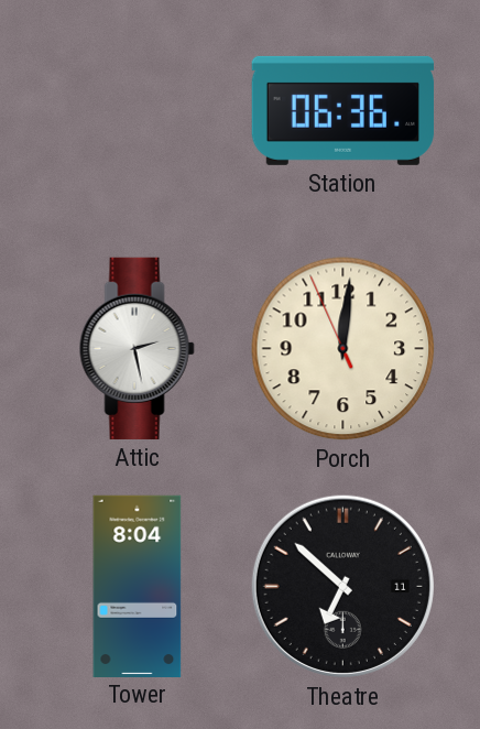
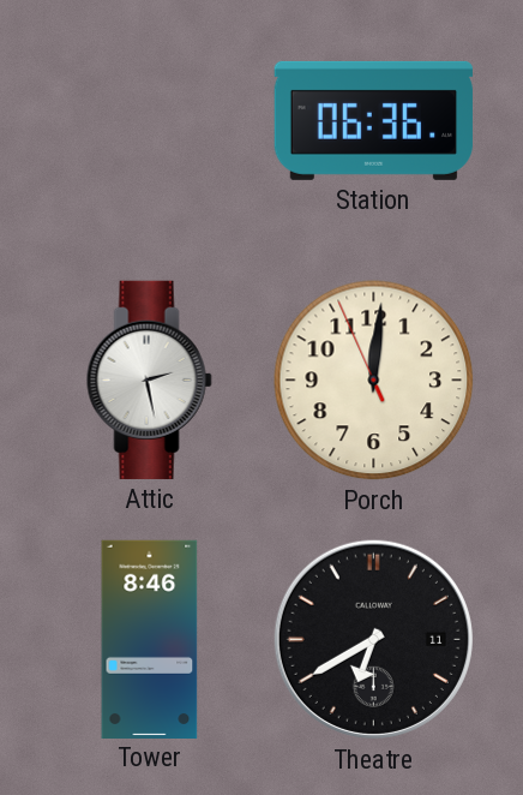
Tower: 8:04 -> 8:46
Theatre: 6:52 -> 6:40
